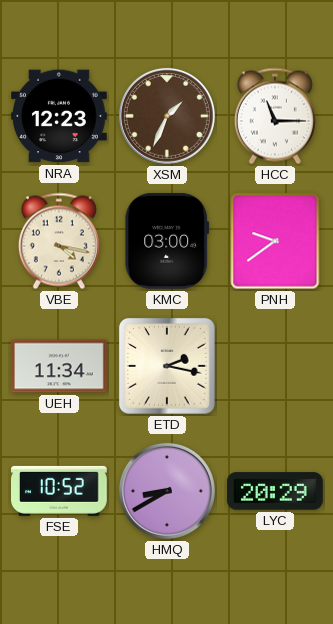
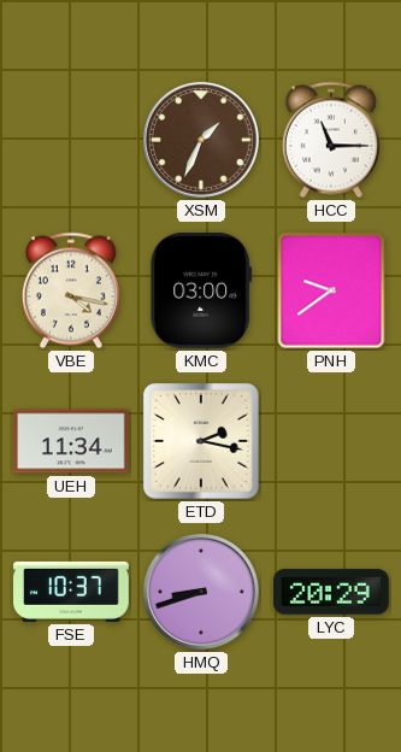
NRA: 12:23 -> none
FSE: 10:52 -> 10:37
HMQ: 8:40 -> 8:42
